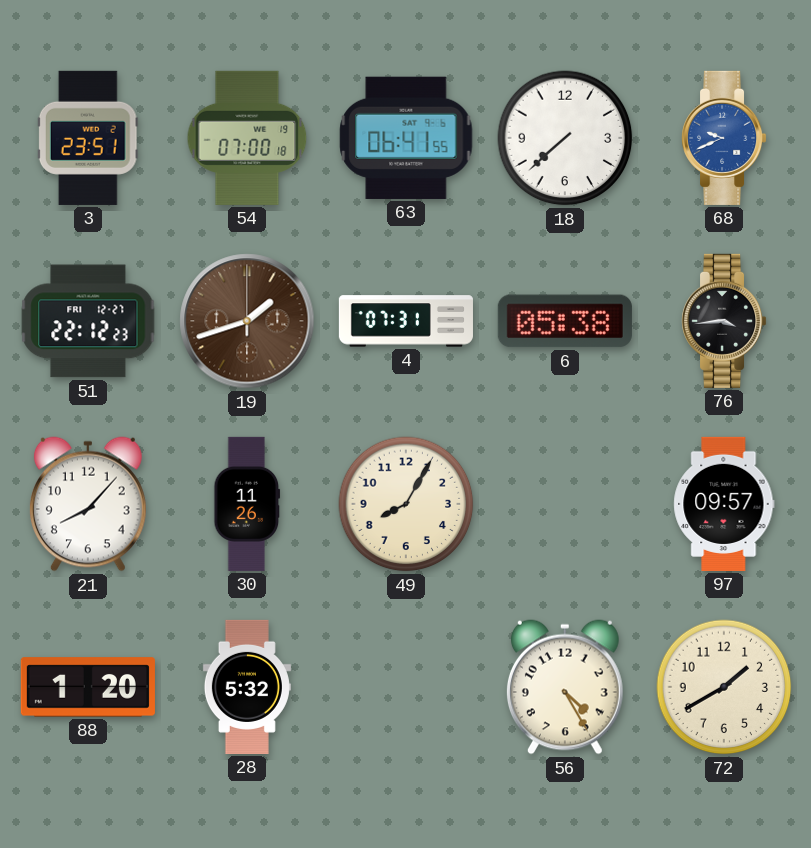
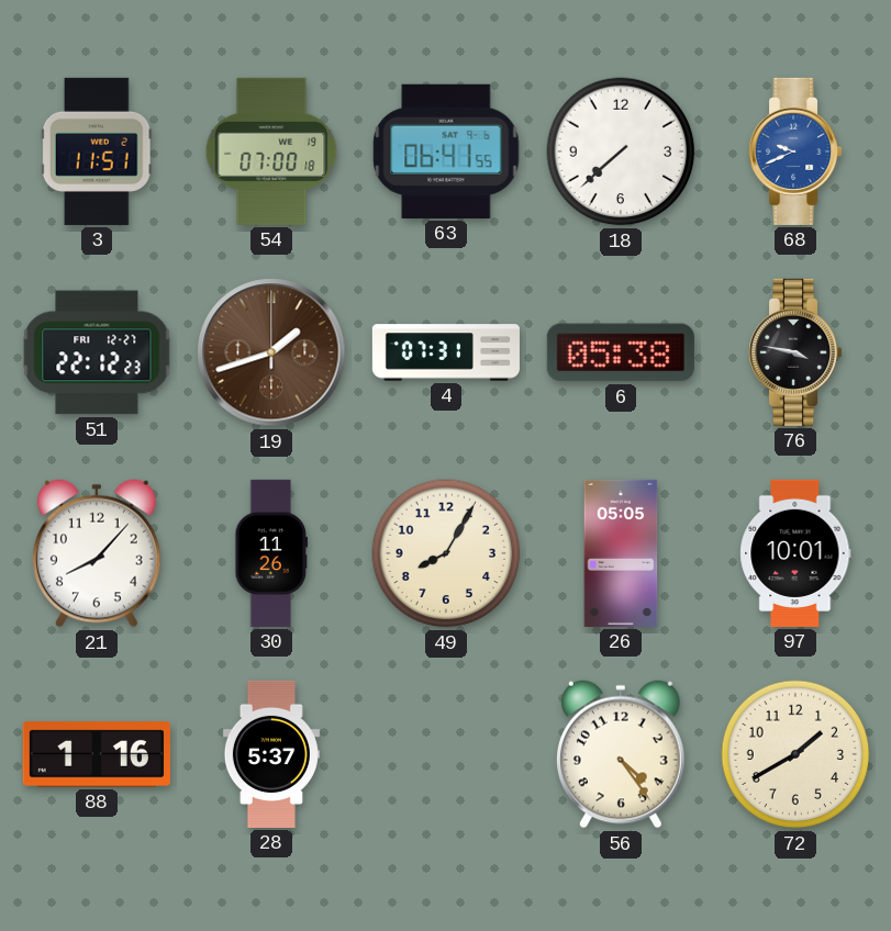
3: 23:51 -> 11:51
76: 3:44 -> 3:47
26: none -> 05:05
97: 09:57 -> 10:01
88: 1:20 -> 1:16
28: 5:32 -> 5:37
56: 4:25 -> 4:24
